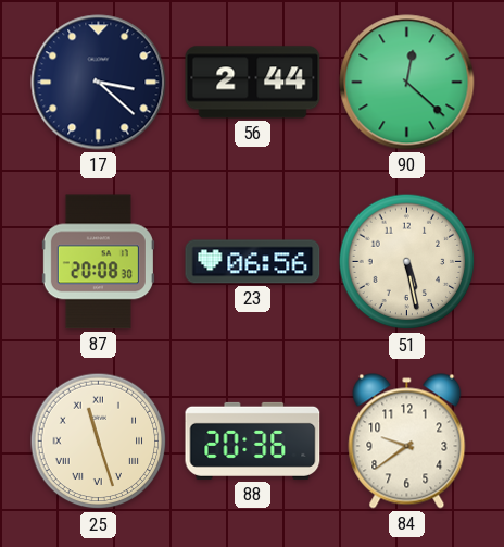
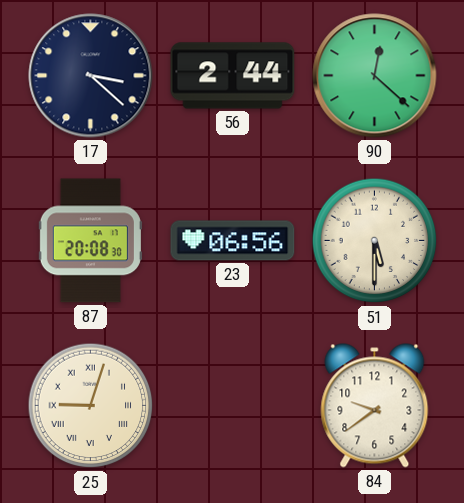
51: 5:28 -> 5:30
25: 11:27 -> 9:03
88: 20:36 -> none
